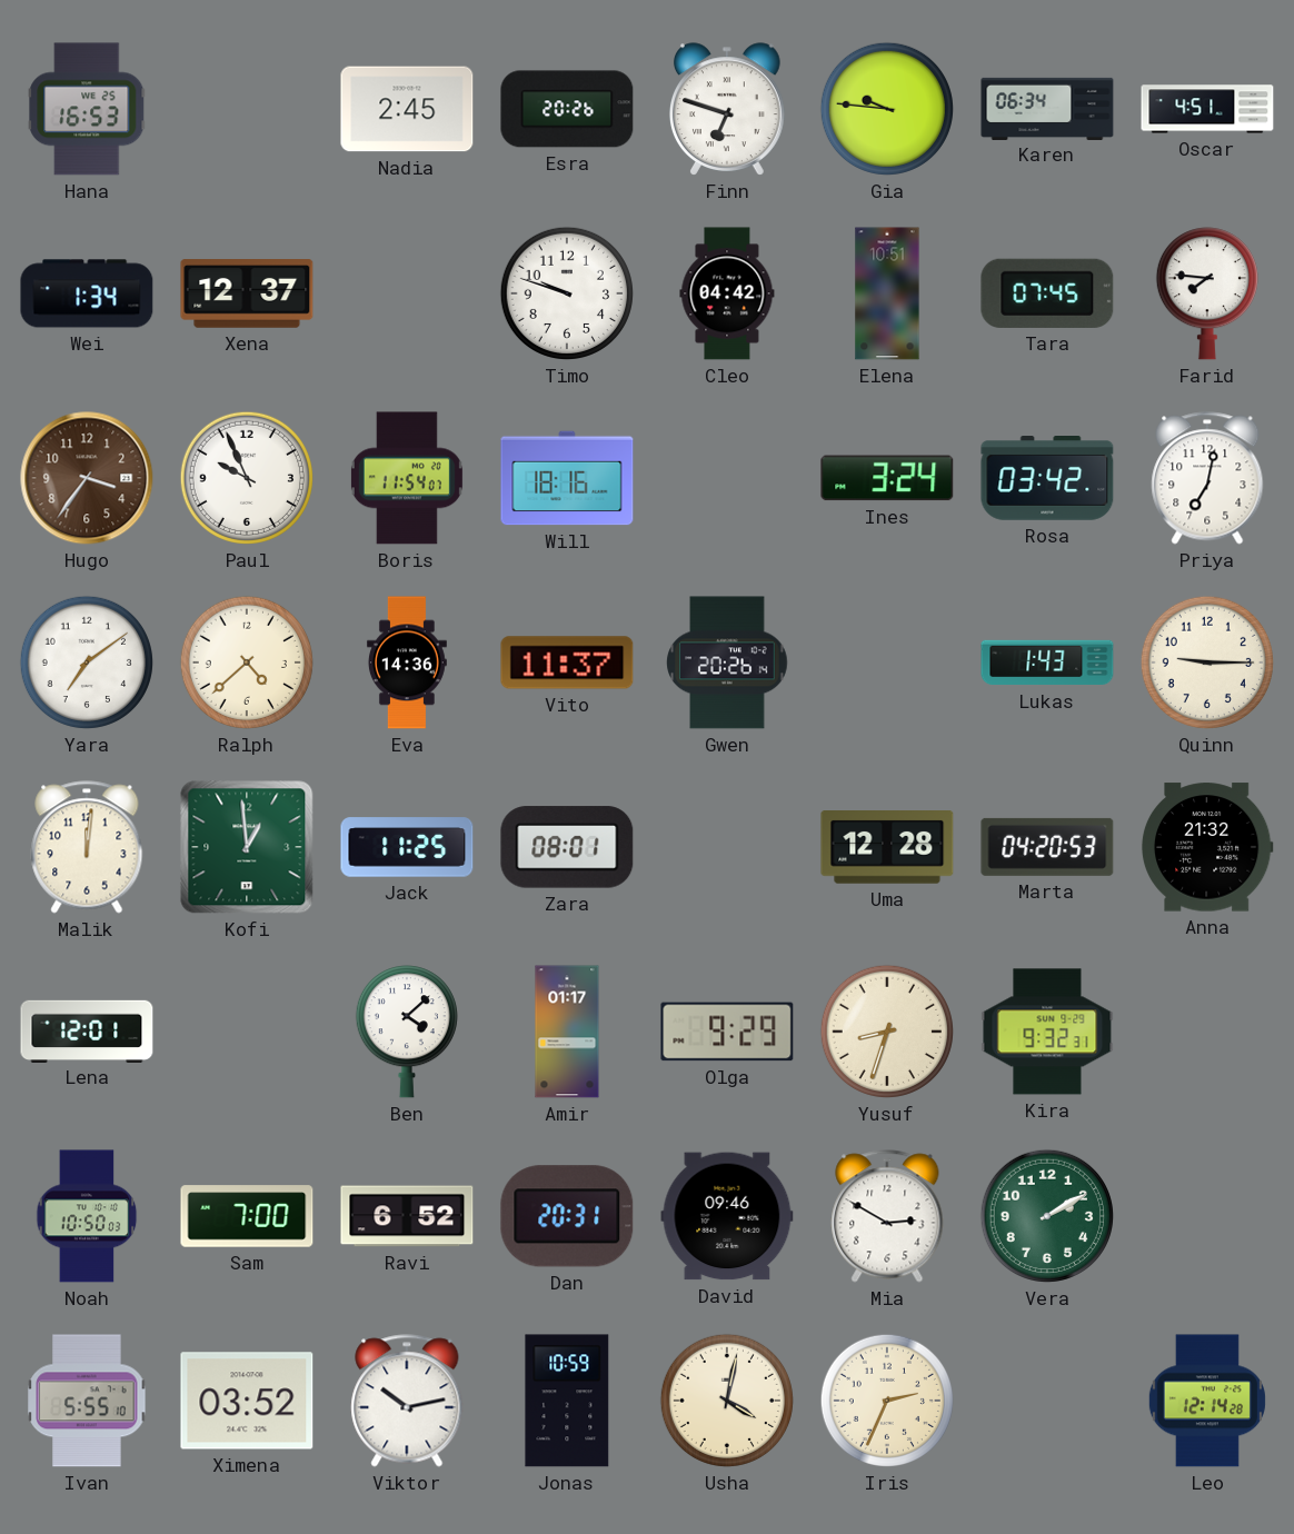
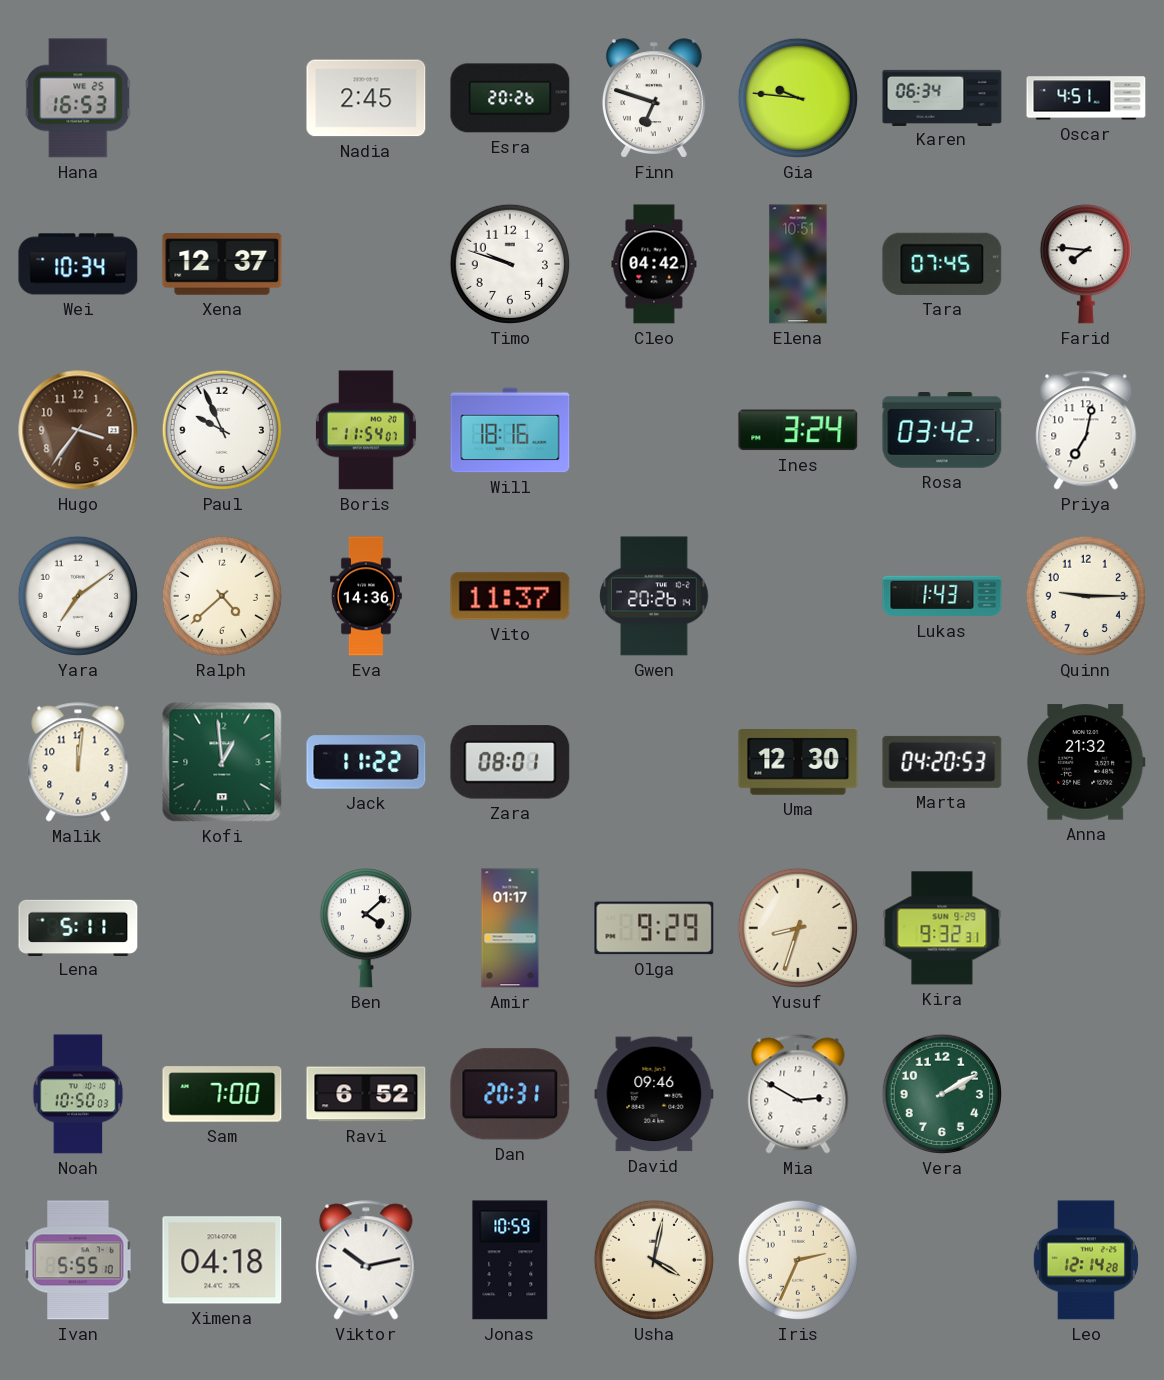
Wei: 1:34 -> 10:34
Jack: 11:25 -> 11:22
Uma: 12:28 -> 12:30
Lena: 12:01 -> 5:11
Ximena: 03:52 -> 04:18
